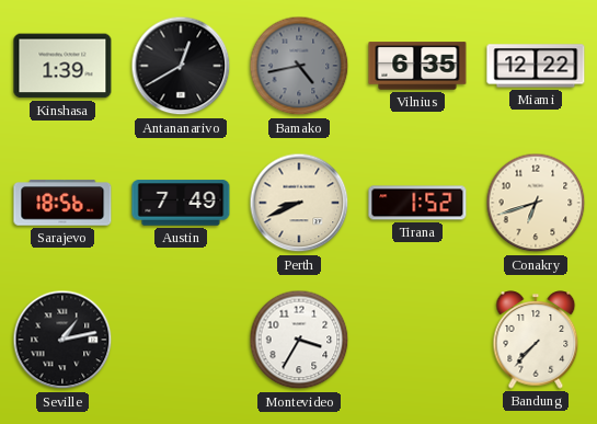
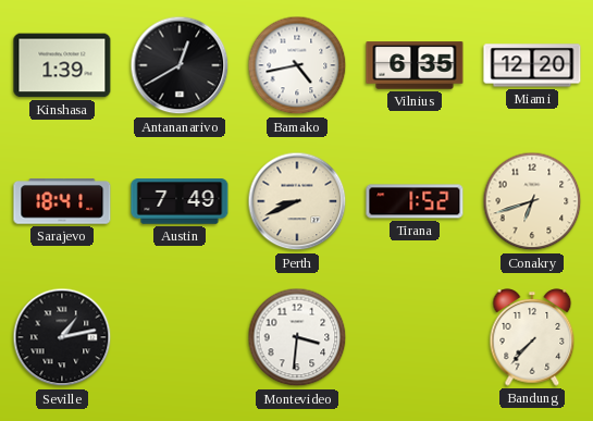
Bamako dial: grey -> white
Miami: 12:22 -> 12:20
Sarajevo: 18:56 -> 18:41
Montevideo: 3:35 -> 3:31
